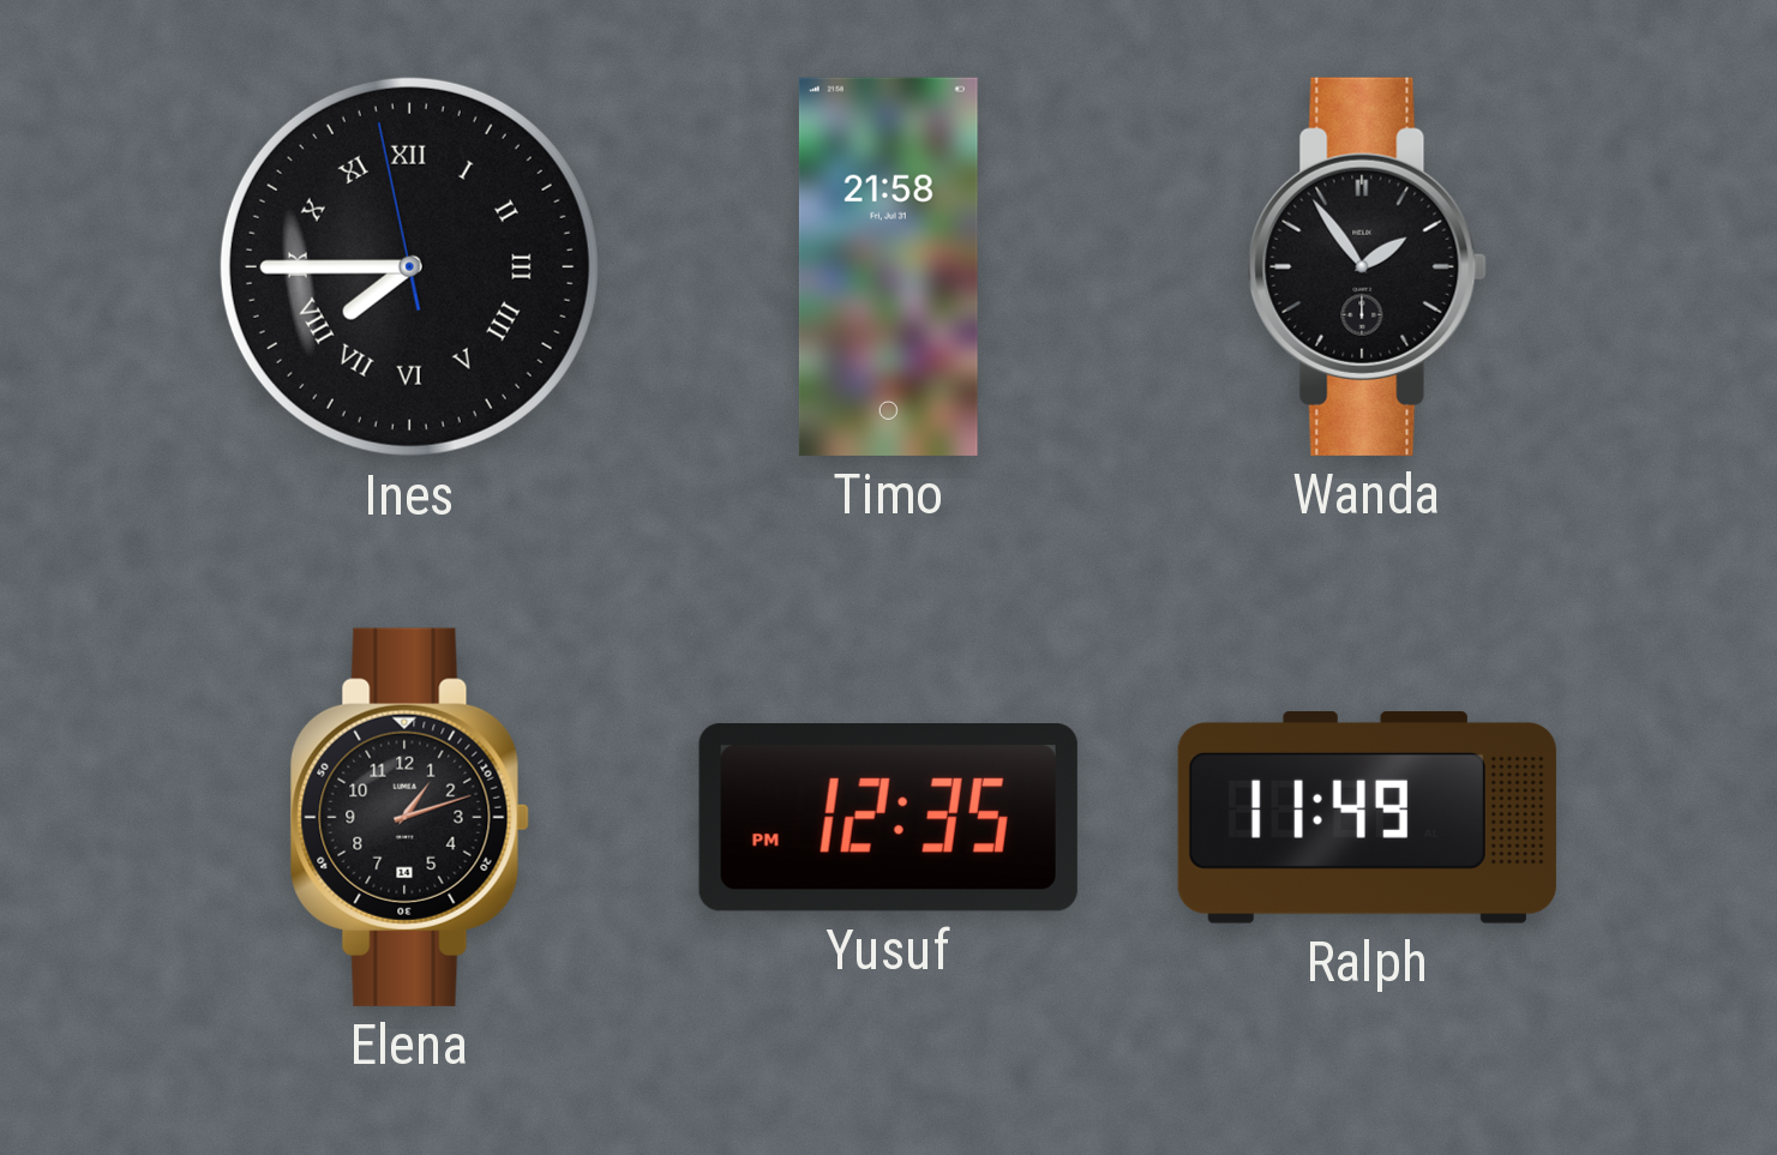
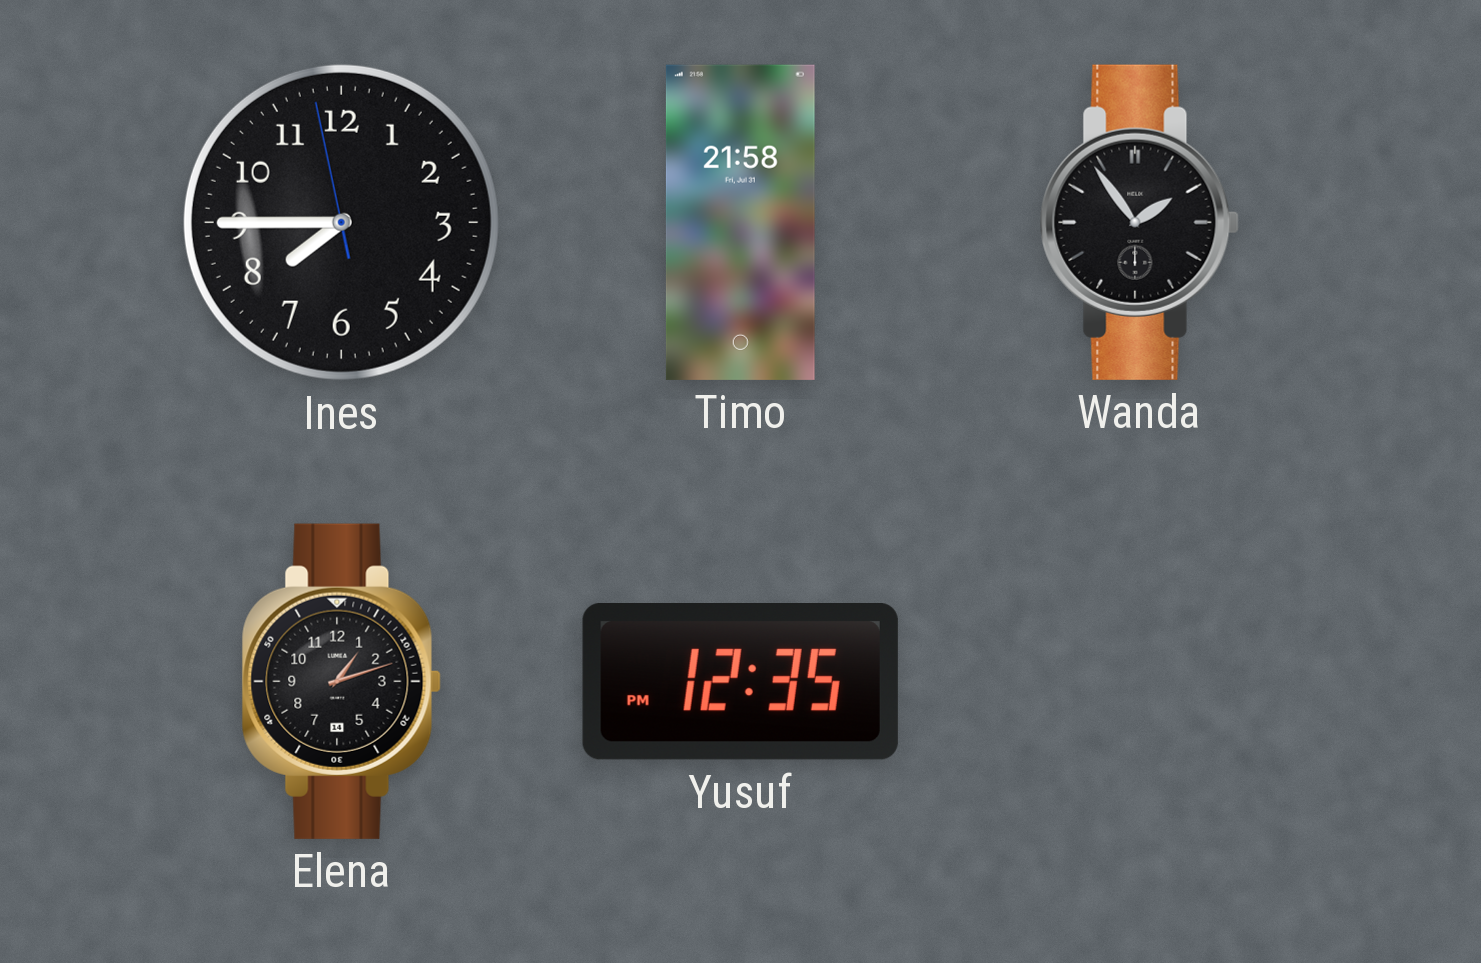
Ines numerals: Roman -> Arabic
Ralph: 11:49 -> none
